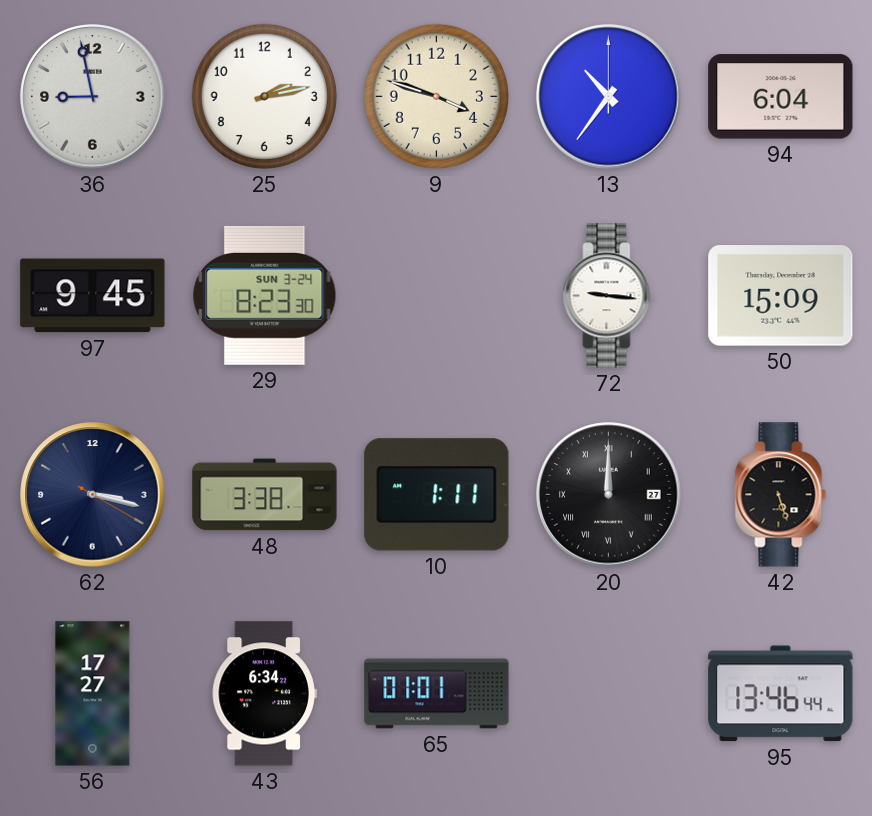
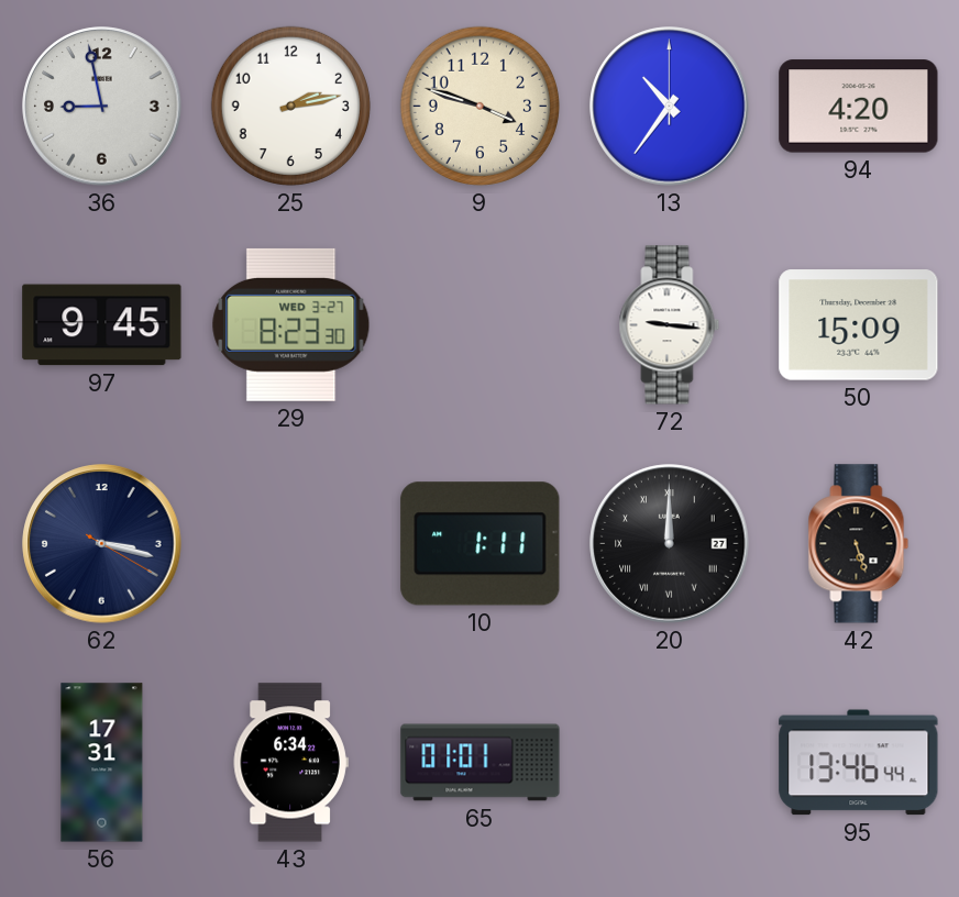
94: 6:04 -> 4:20
29 date: SUN 3-24 -> WED 3-27
48: 3:38 -> none
56: 17:27 -> 17:31
